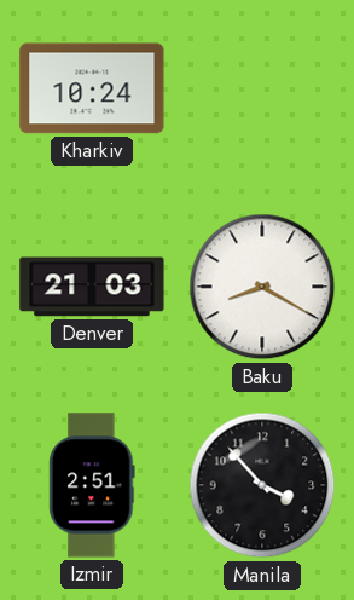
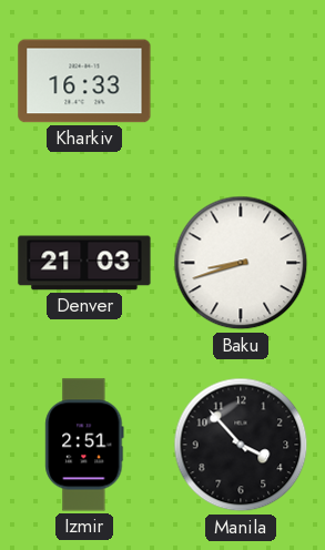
Kharkiv: 10:24 -> 16:33
Baku: 8:20 -> 8:42
